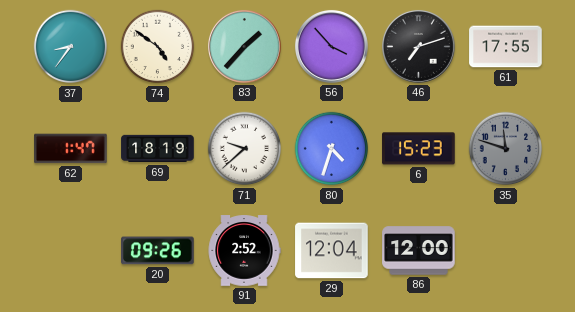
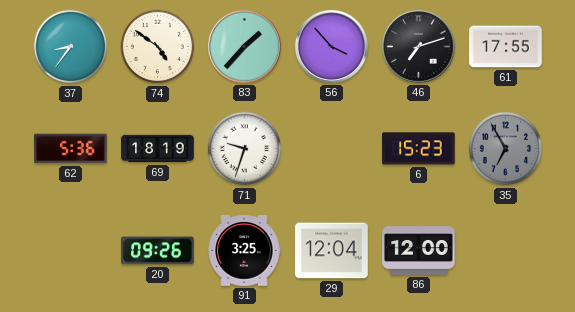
62: 1:47 -> 5:36
71: 9:38 -> 9:33
80: 4:33 -> none
35: 11:48 -> 6:55
91: 2:52 -> 3:25
